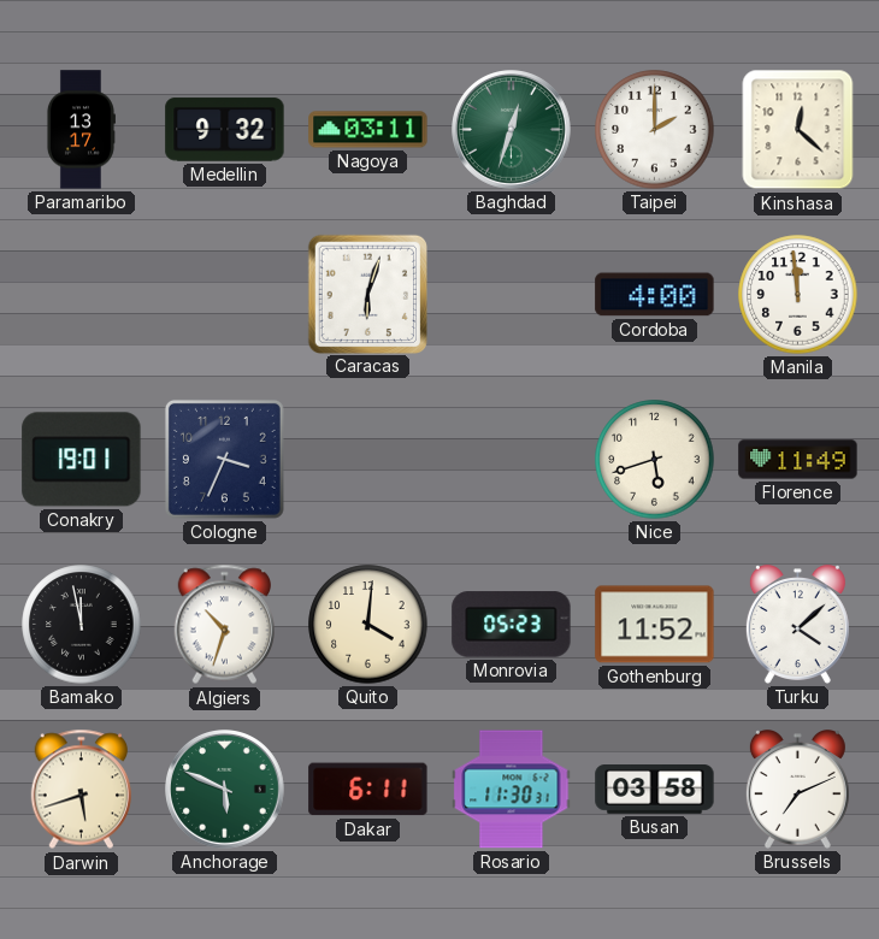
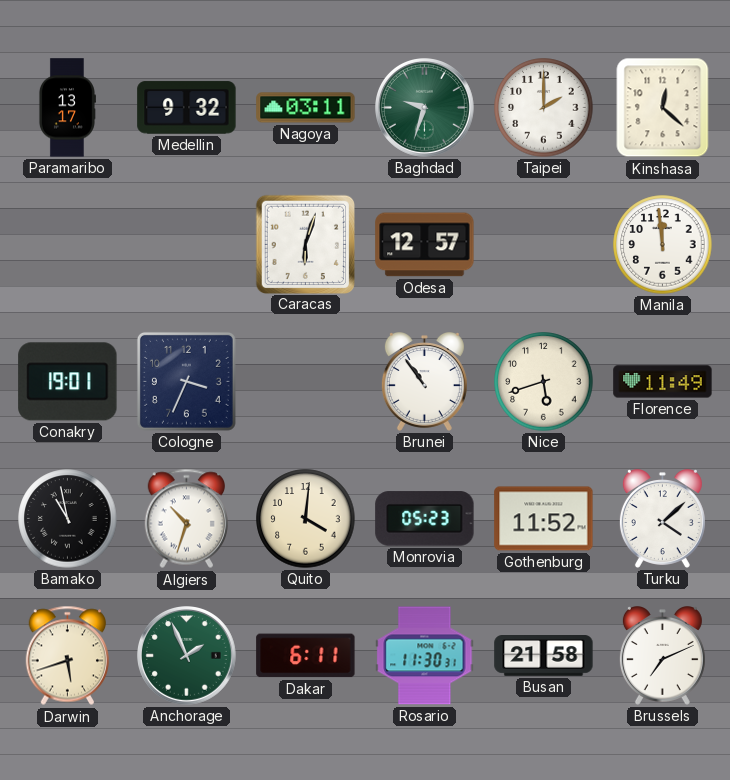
Baghdad: 12:33 -> 9:33
Odesa: none -> 12:57
Cordoba: 4:00 -> none
Brunei: none -> 10:54
Bamako: 11:58 -> 10:58
Anchorage: 5:49 -> 1:56
Busan: 03:58 -> 21:58
